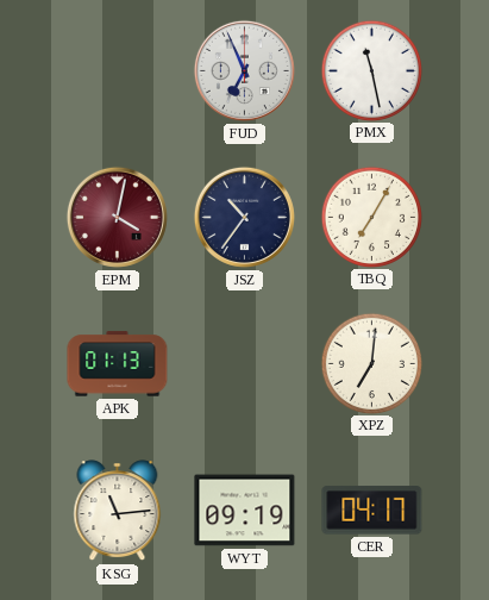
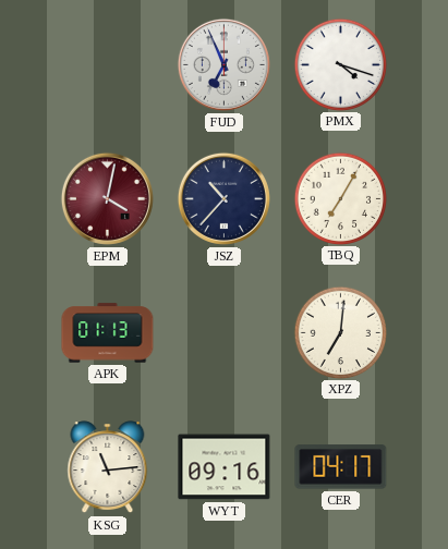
PMX: 11:28 -> 4:18
JSZ: 10:36 -> 10:37
WYT: 09:19 -> 09:16
